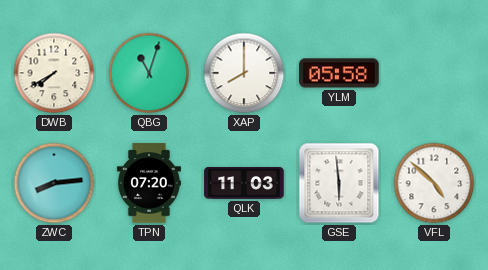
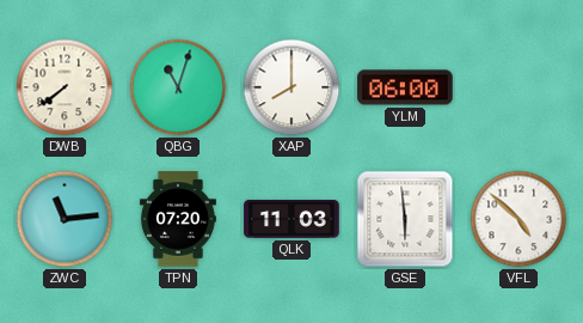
DWB: 7:40 -> 7:39
YLM: 05:58 -> 06:00
ZWC: 8:14 -> 11:14
